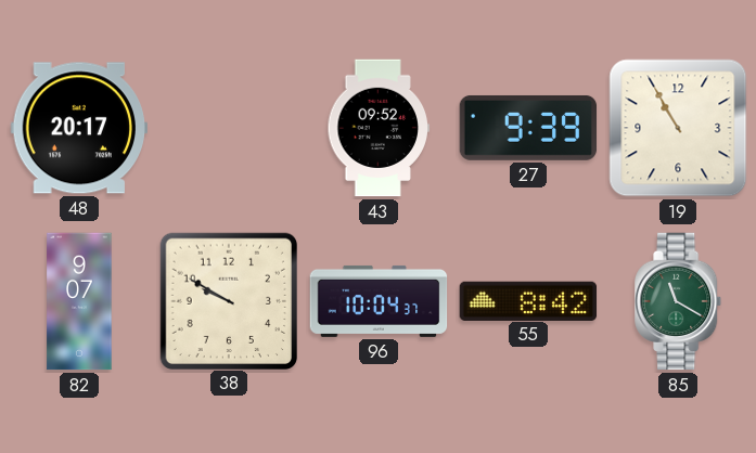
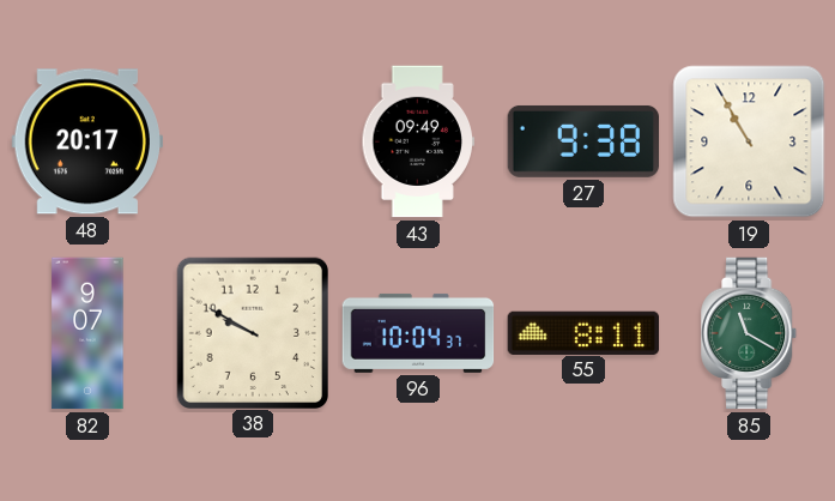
43: 09:52 -> 09:49
27: 9:39 -> 9:38
55: 8:42 -> 8:11
